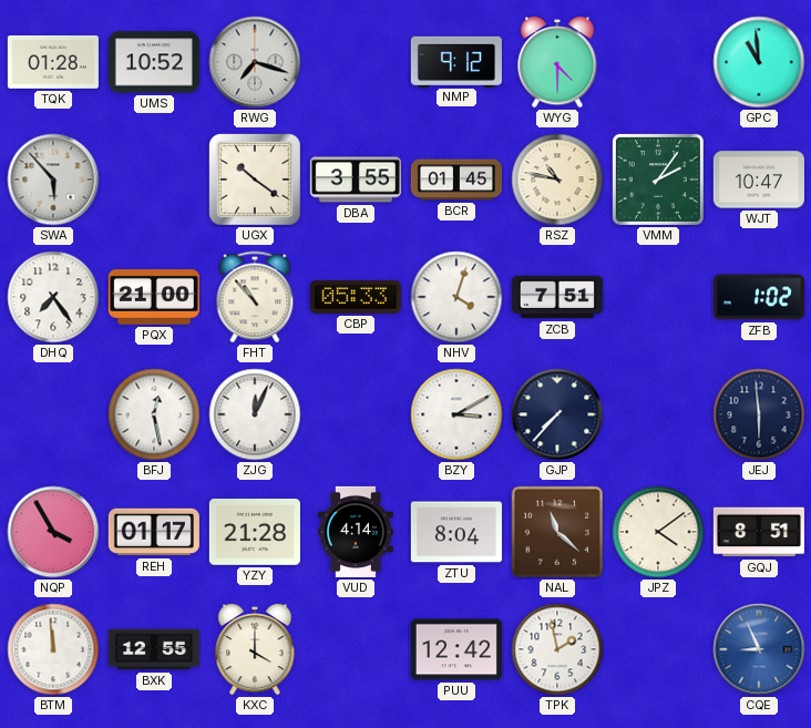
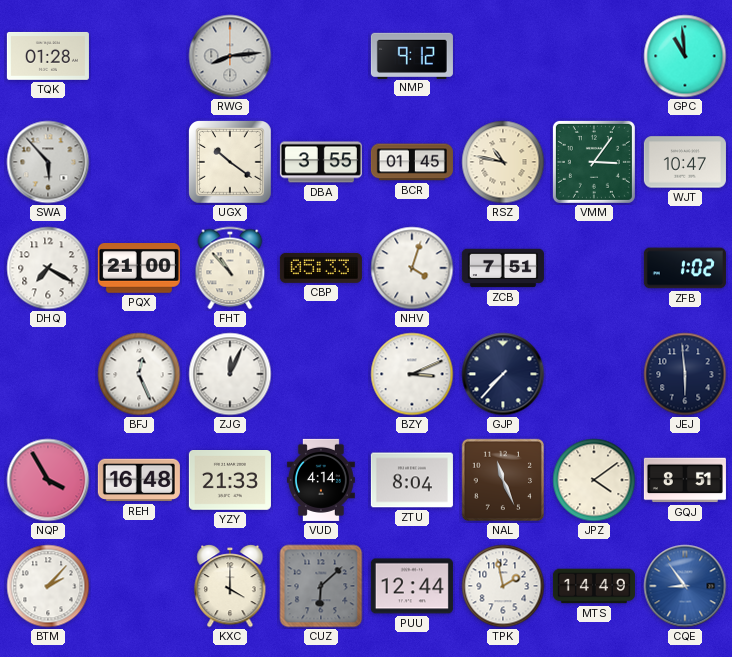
UMS: 10:52 -> none
RWG: 7:18 -> 8:14
WYG: 4:30 -> none
VMM: 2:06 -> 3:06
DHQ: 7:24 -> 7:20
BFJ: 12:28 -> 12:26
BZY: 3:10 -> 3:11
REH: 01:17 -> 16:48
YZY: 21:28 -> 21:33
NAL: 11:22 -> 11:26
BTM: 11:59 -> 2:07
BXK: 12:55 -> none
CUZ: none -> 6:08
PUU: 12:42 -> 12:44
MTS: none -> 14:49
CQE: 8:56 -> 8:54
